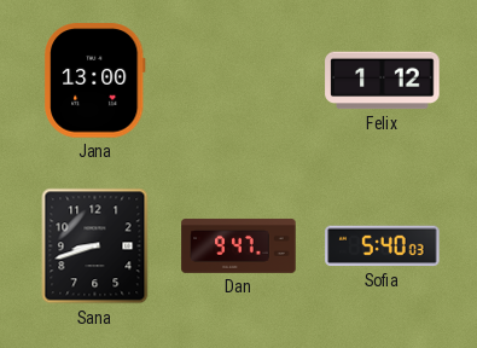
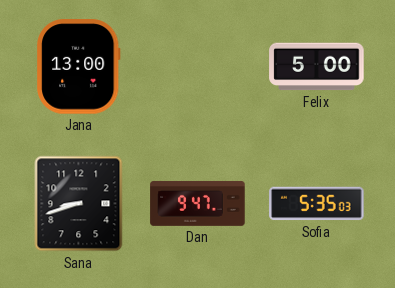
Felix: 1:12 -> 5:00
Sofia: 5:40 -> 5:35
